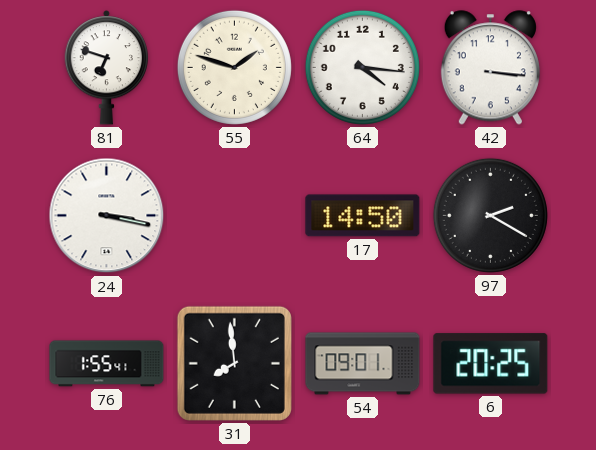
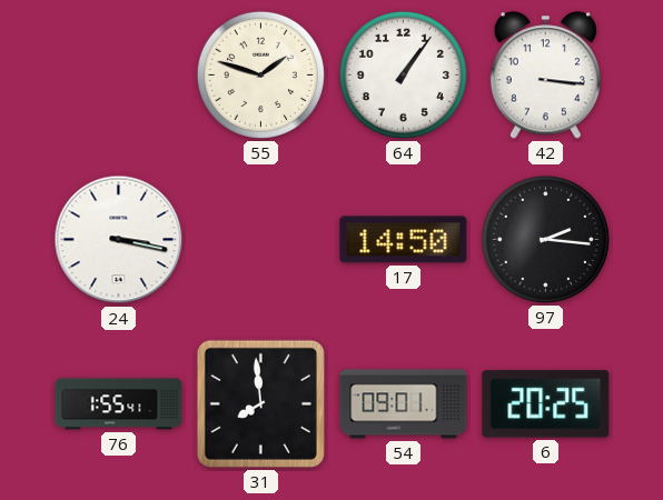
81: 6:48 -> none
64: 4:16 -> 1:06
97: 2:20 -> 2:16
